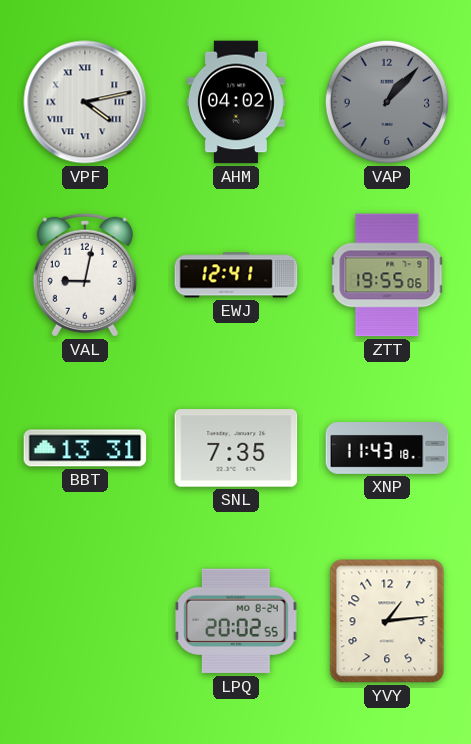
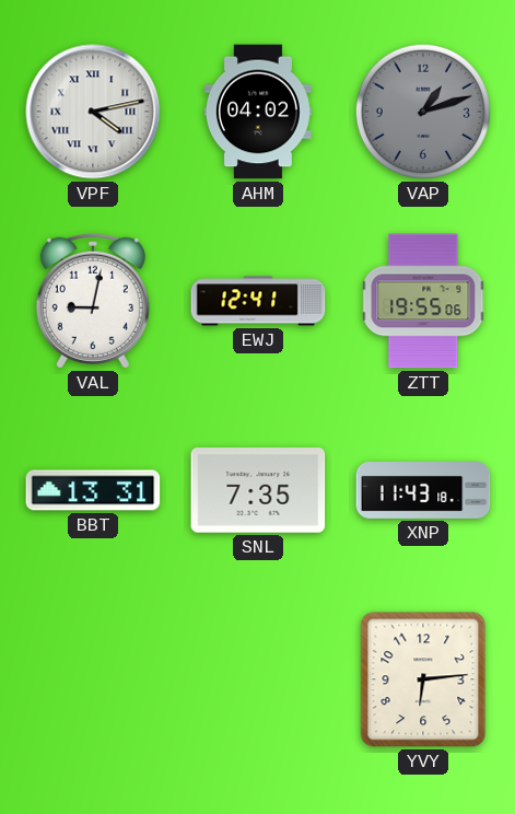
VAP: 1:07 -> 1:12
LPQ: 20:02 -> none
YVY: 1:14 -> 6:14
